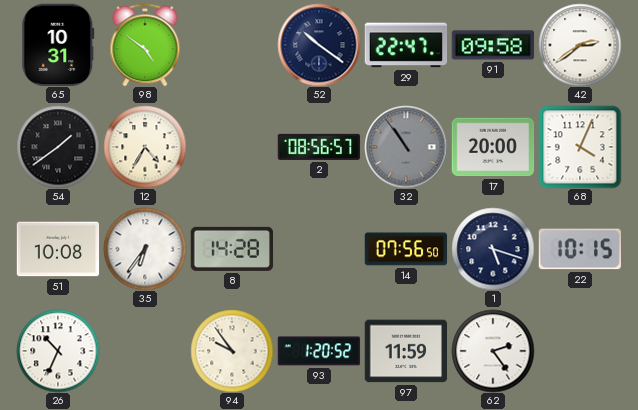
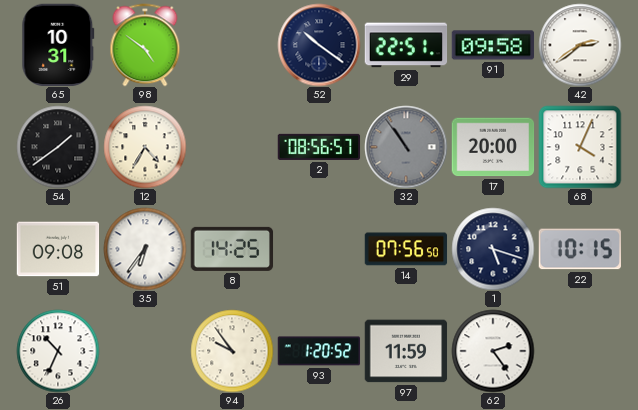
29: 22:47 -> 22:51
51: 10:08 -> 09:08
8: 14:28 -> 14:25
